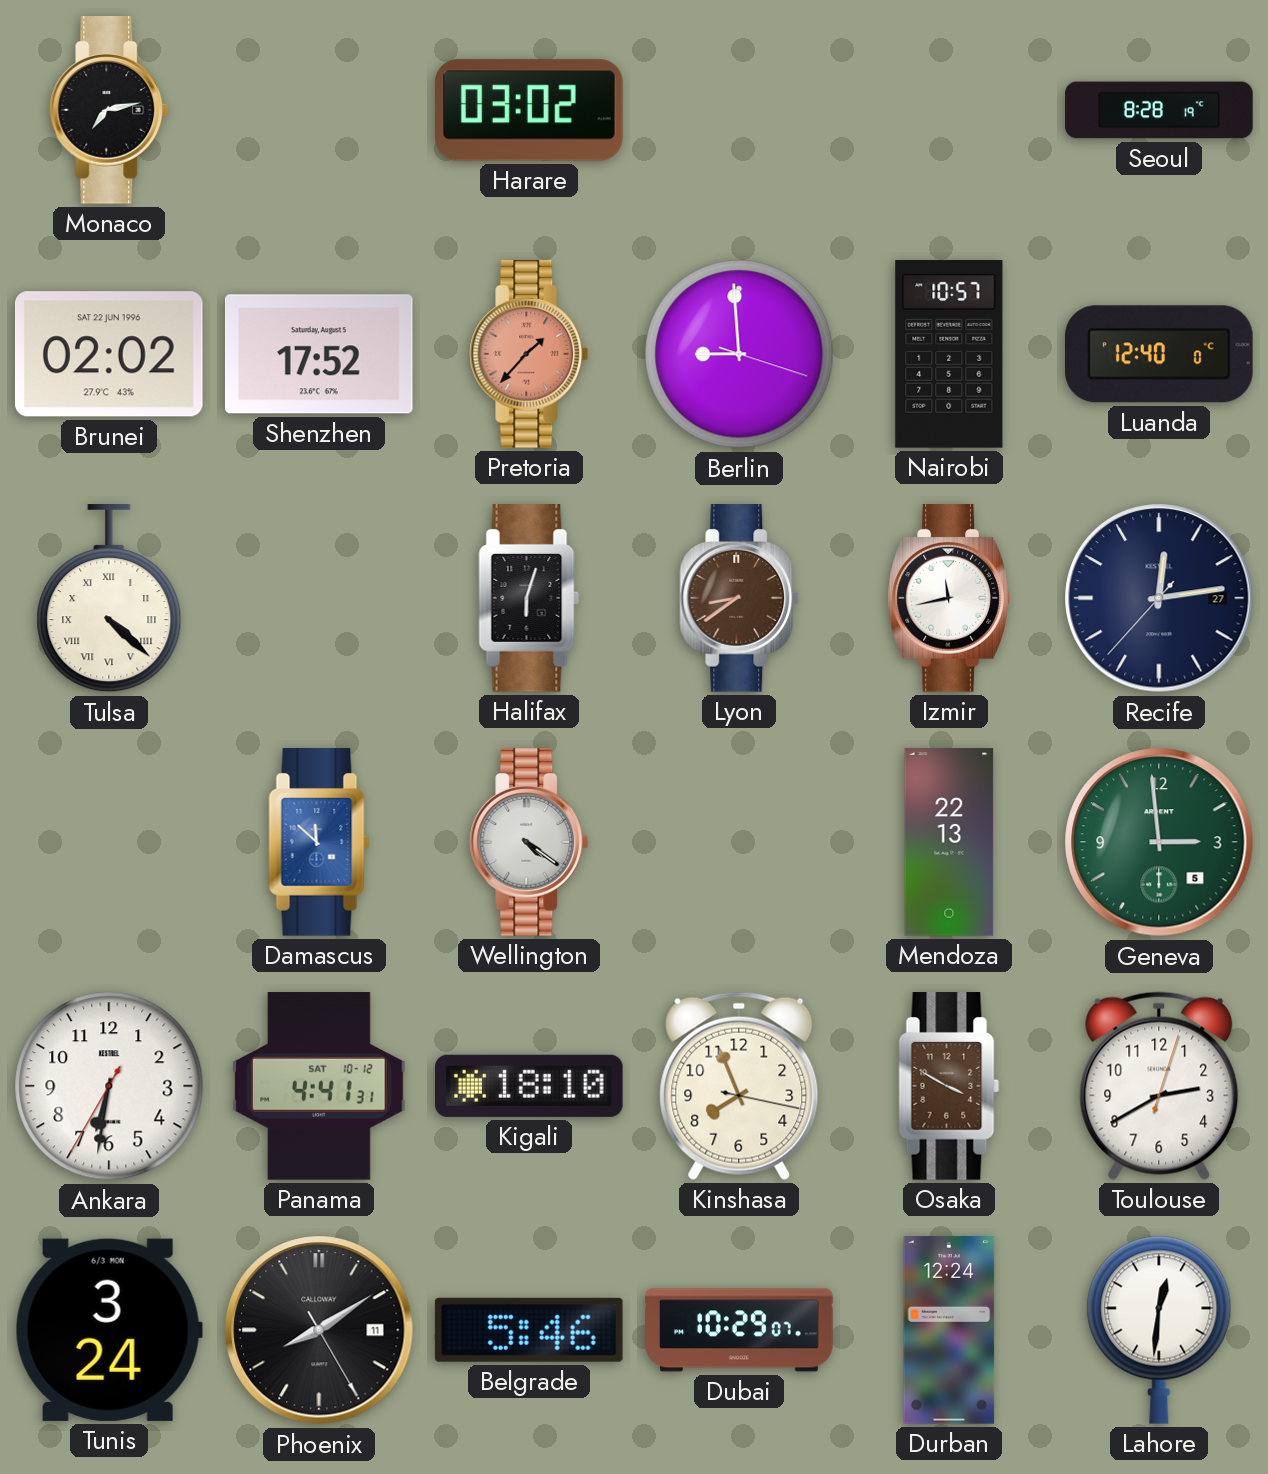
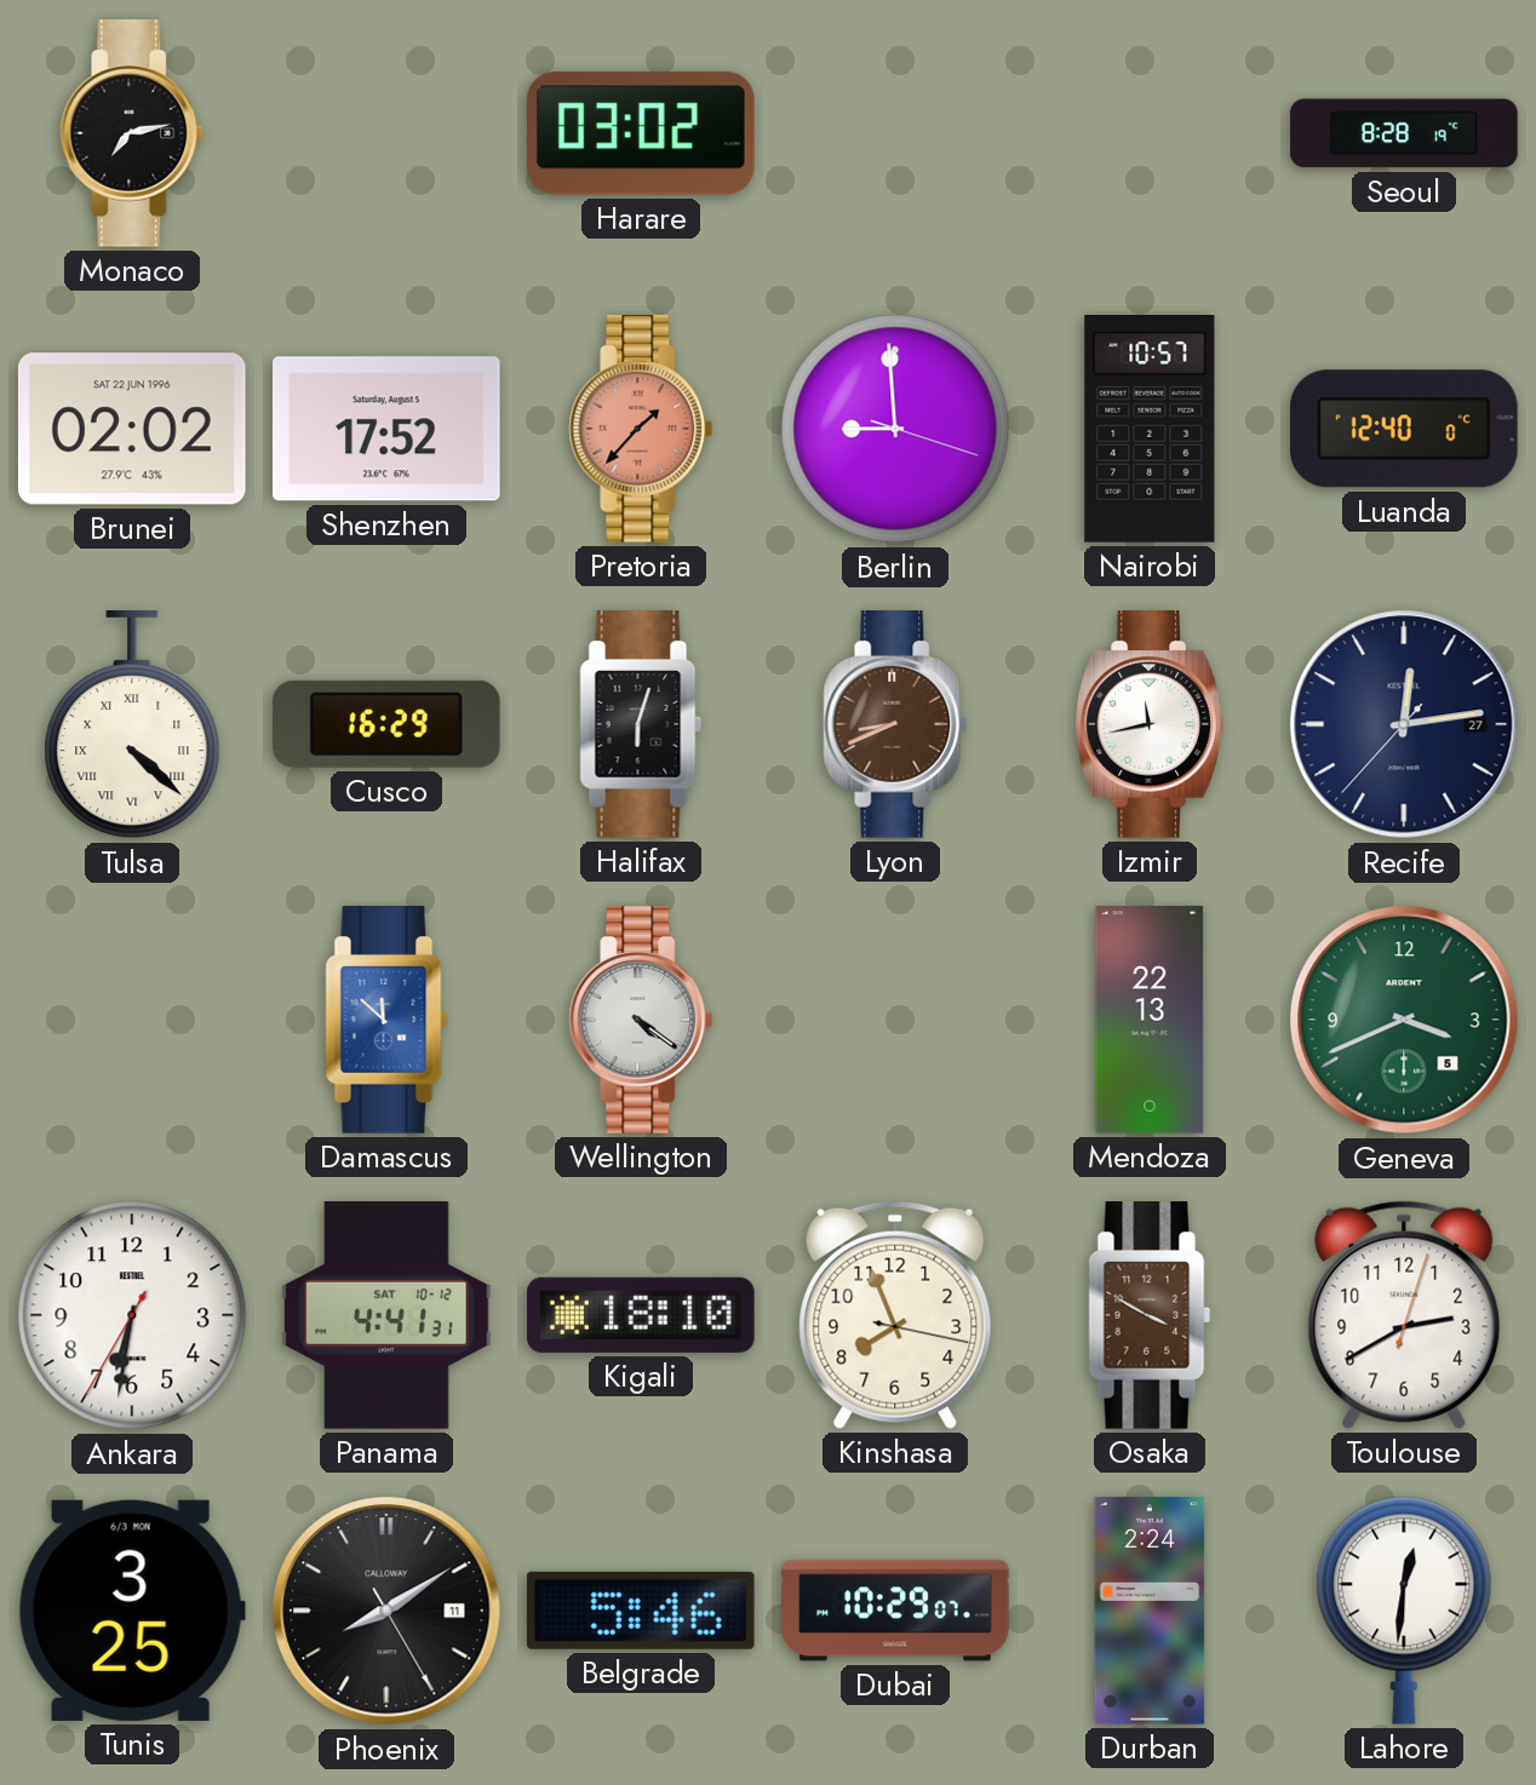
Cusco: none -> 16:29
Lyon: 8:39 -> 8:41
Geneva: 2:59 -> 3:41
Tunis: 3:24 -> 3:25
Durban: 12:24 -> 2:24
